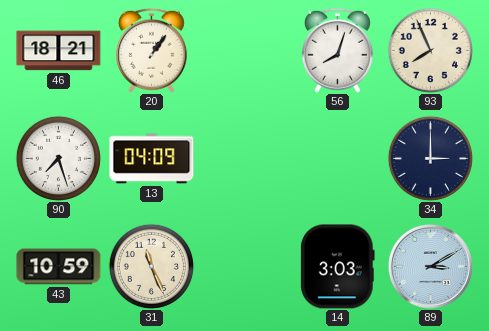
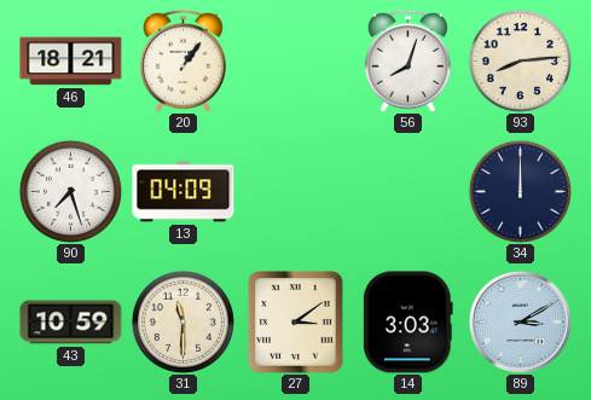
93: 7:56 -> 8:14
34: 3:00 -> 12:00
31: 11:26 -> 11:30
27: none -> 3:09
